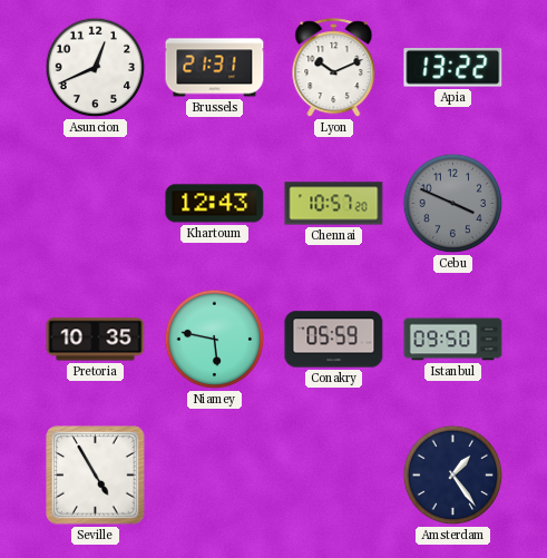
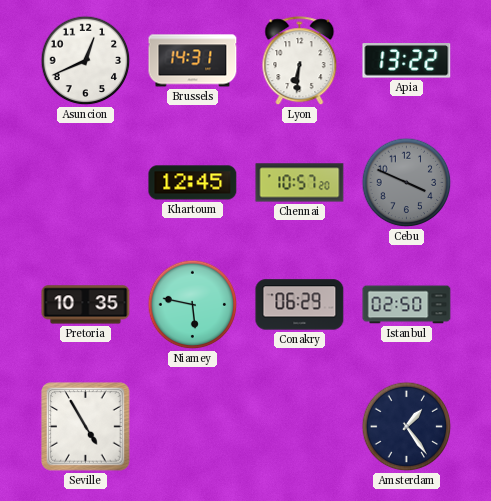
Brussels: 21:31 -> 14:31
Lyon: 10:11 -> 6:31
Khartoum: 12:43 -> 12:45
Conakry: 05:59 -> 06:29
Istanbul: 09:50 -> 02:50
